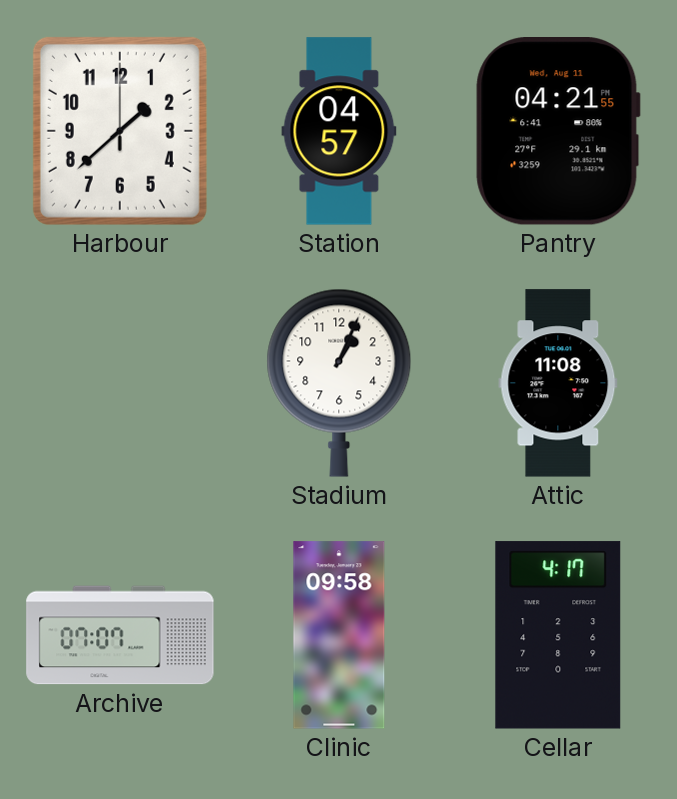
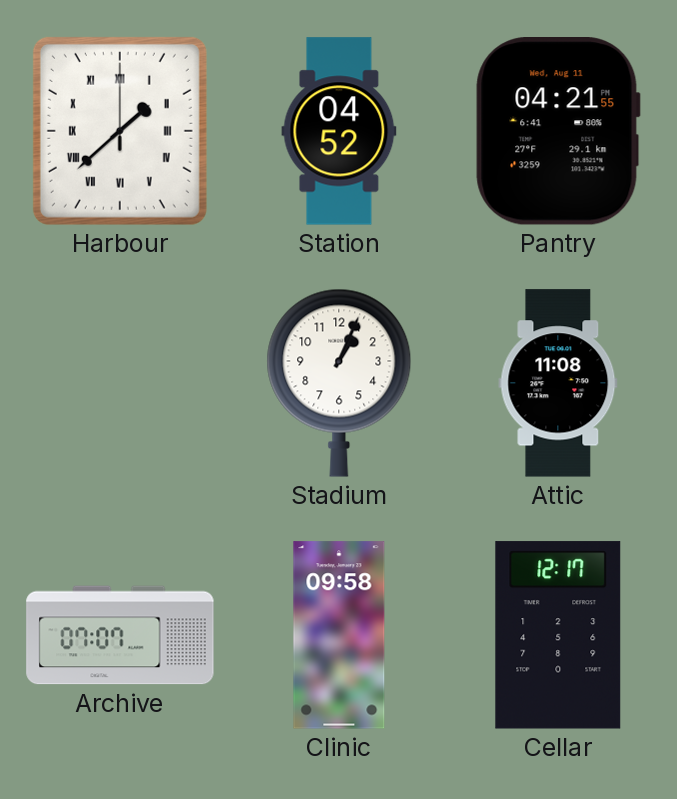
Harbour numerals: Arabic -> Roman
Station: 04:57 -> 04:52
Cellar: 4:17 -> 12:17
